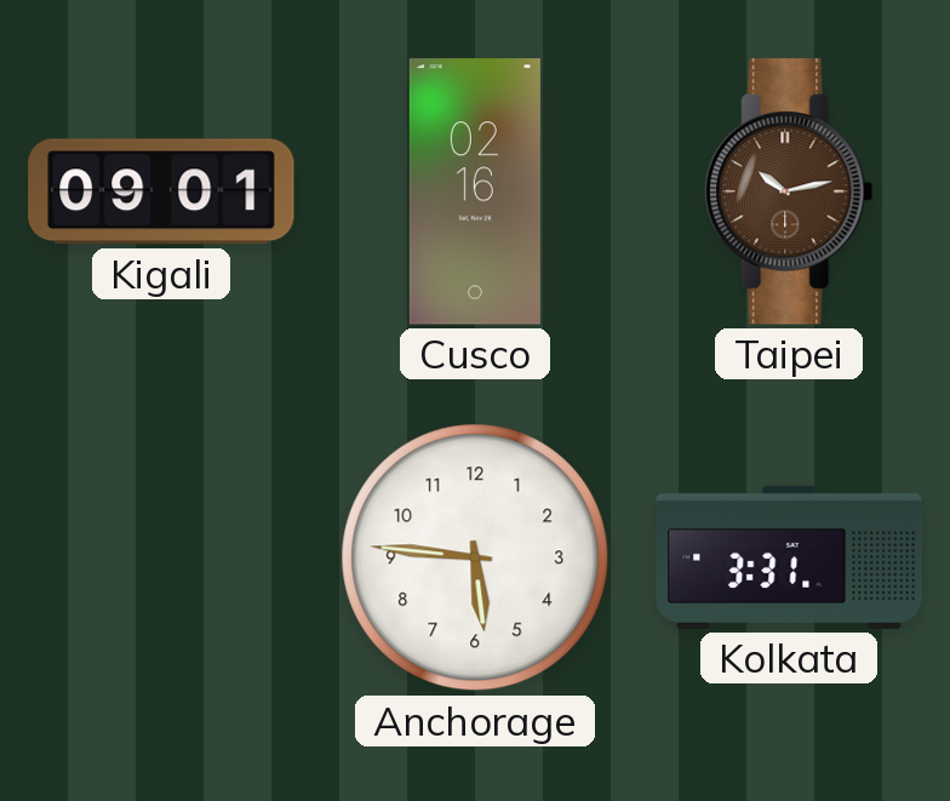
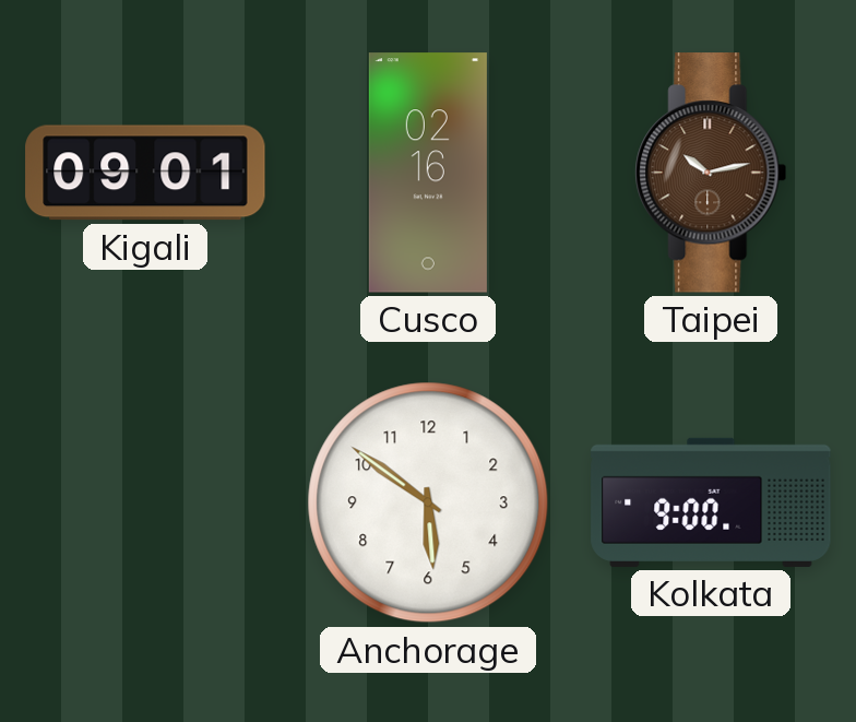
Anchorage: 5:46 -> 5:51
Kolkata: 3:31 -> 9:00
